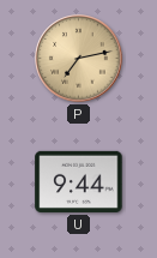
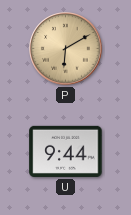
P: 7:13 -> 6:10
